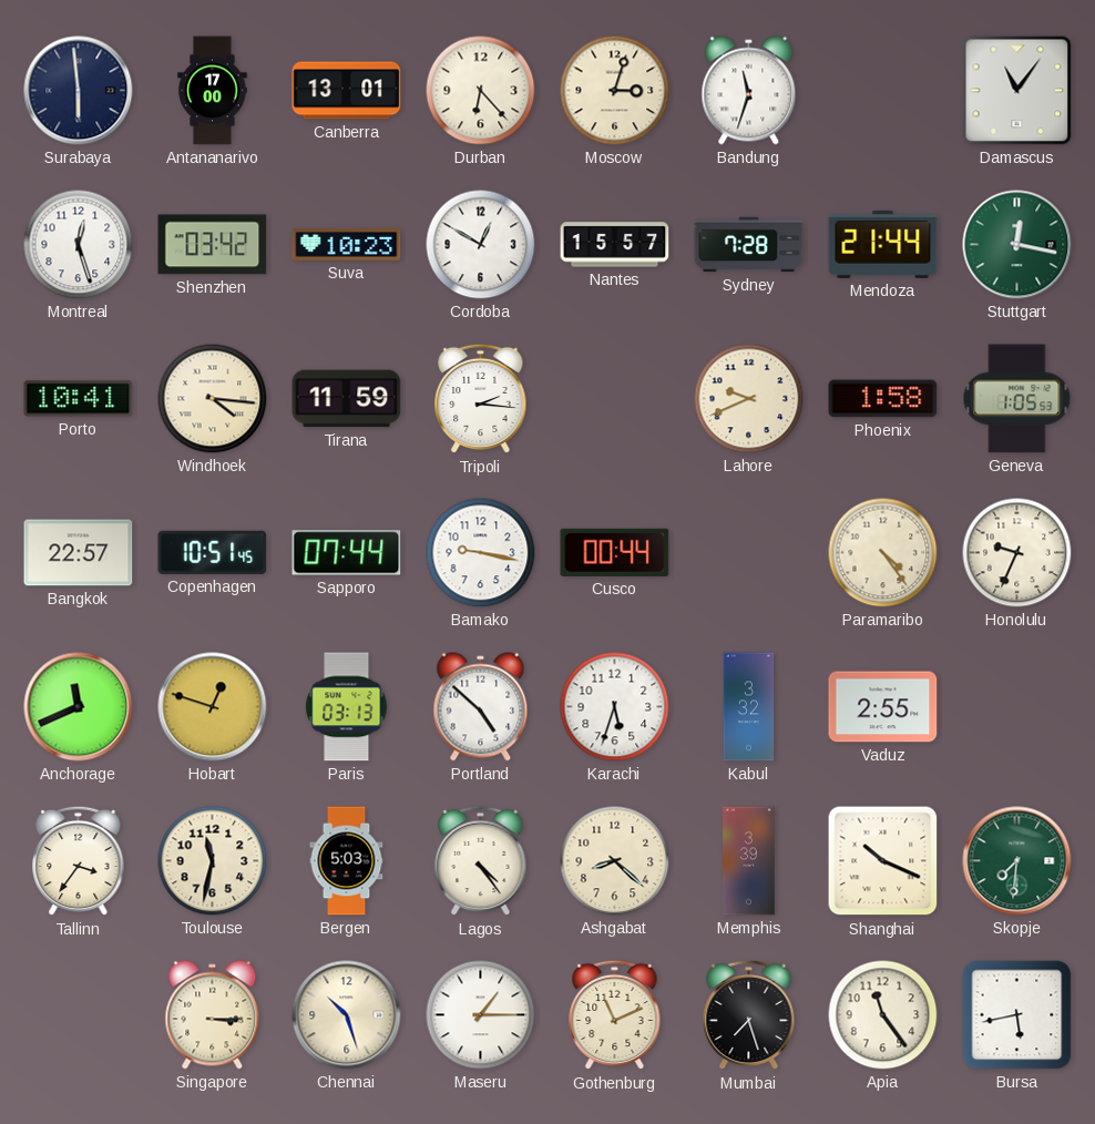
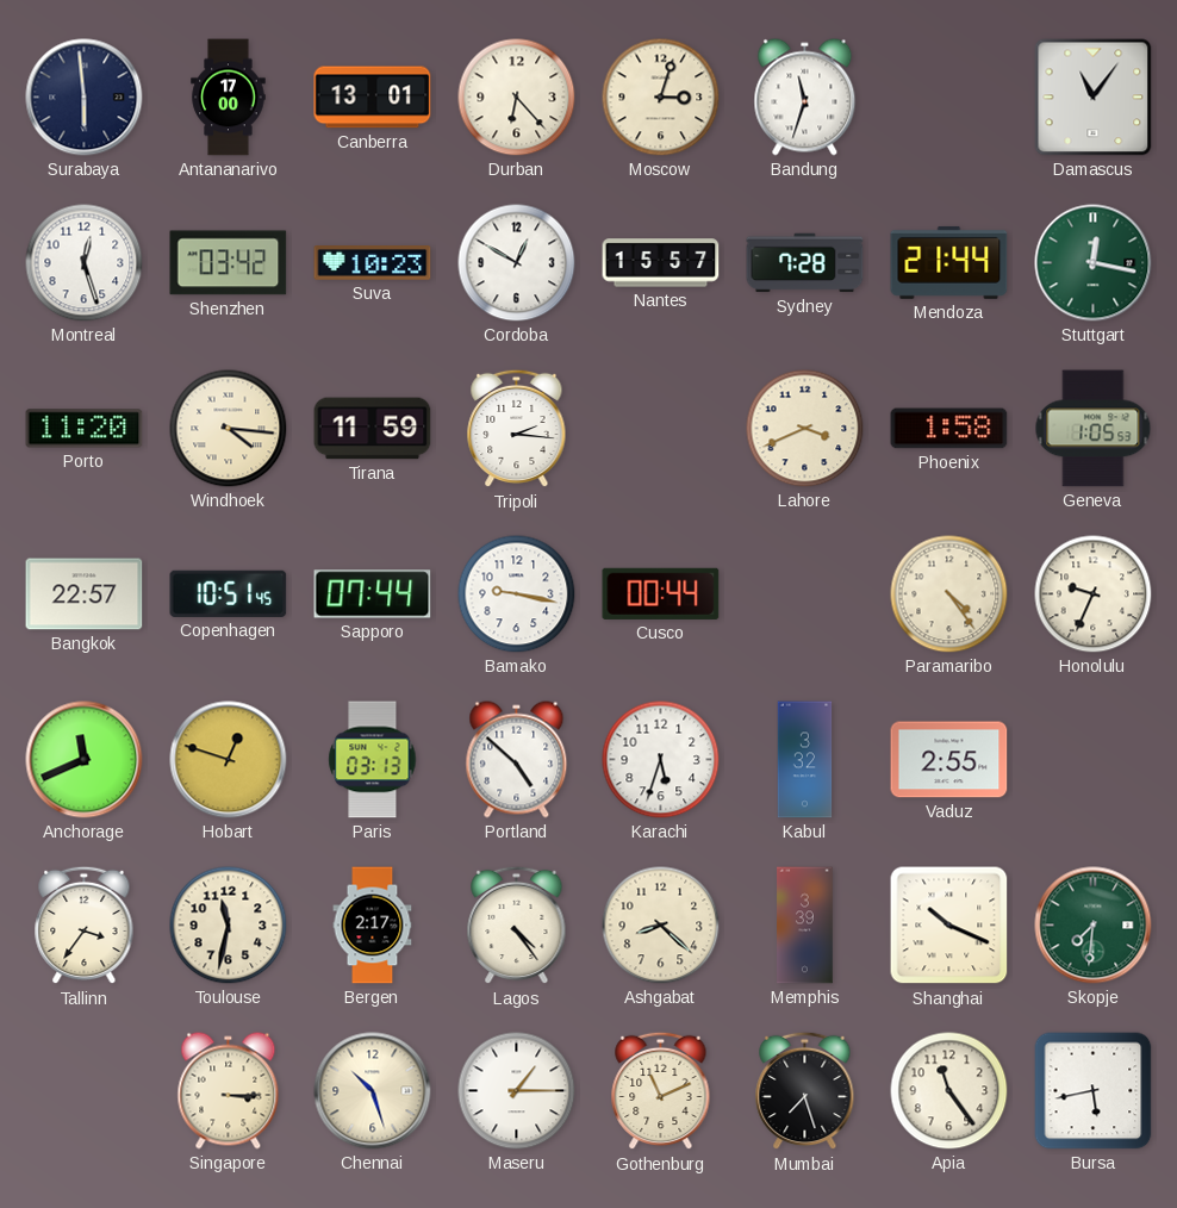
Porto: 10:41 -> 11:20
Lahore: 9:41 -> 3:41
Bergen: 5:03 -> 2:17
